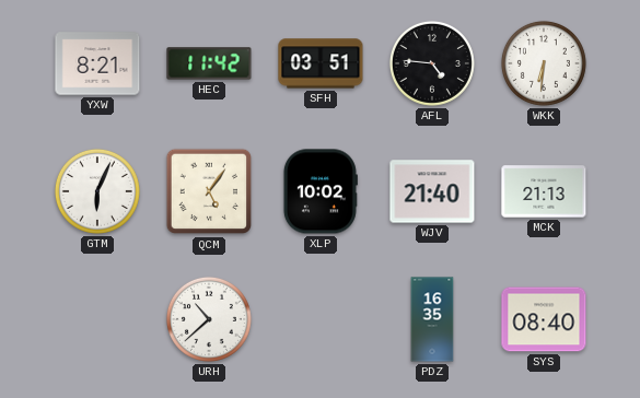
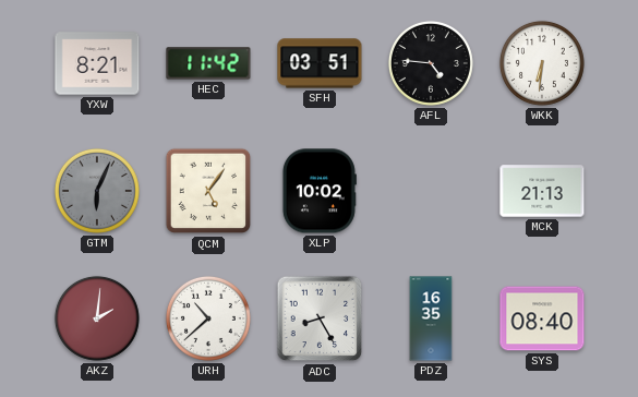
GTM dial: white -> grey
WJV: 21:40 -> none
AKZ: none -> 2:01
ADC: none -> 8:25
